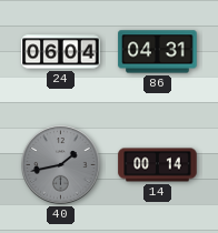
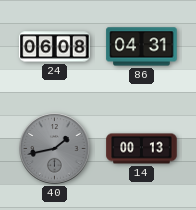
24: 06:04 -> 06:08
14: 00:14 -> 00:13
